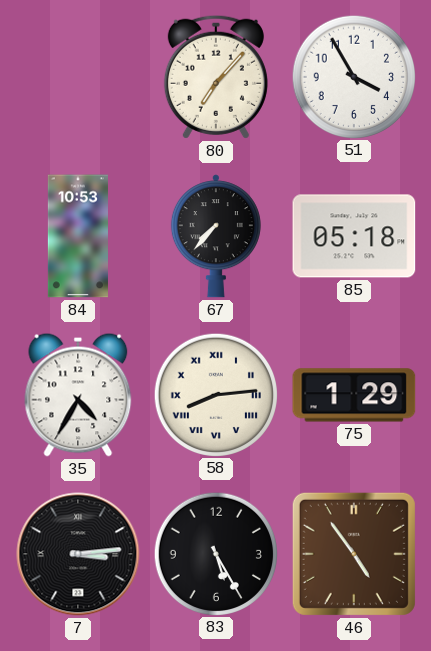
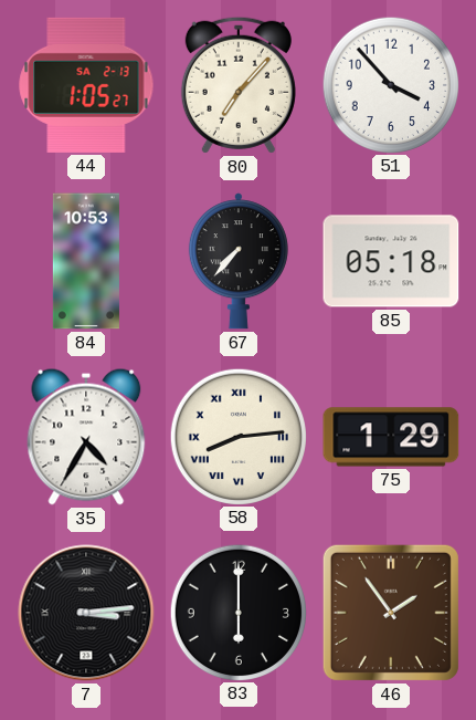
44: none -> 1:05
51: 3:55 -> 3:53
83: 5:25 -> 6:00
46: 4:54 -> 1:54
